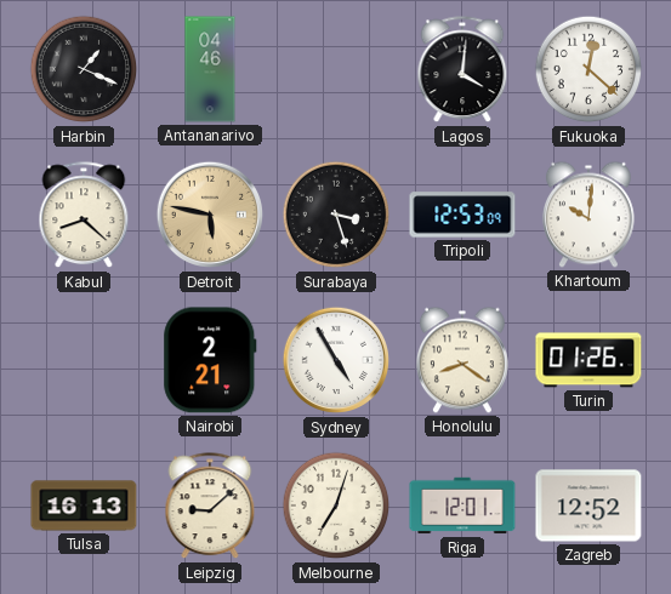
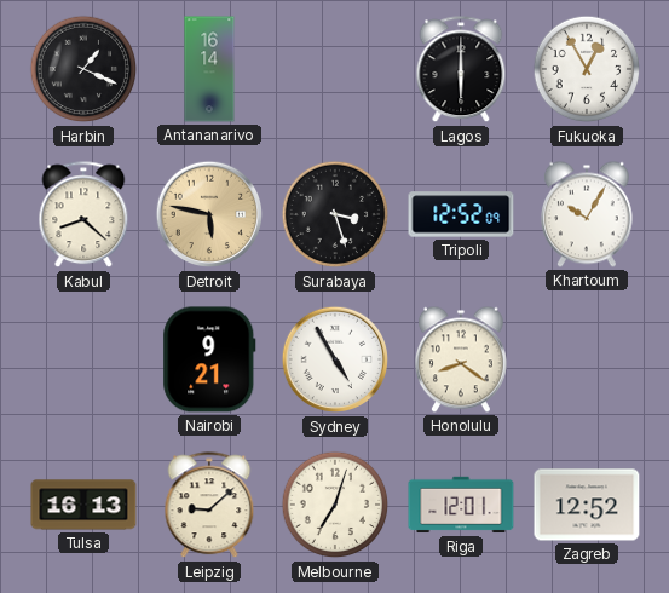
Antananarivo: 04:46 -> 16:14
Lagos: 4:01 -> 6:00
Fukuoka: 12:22 -> 12:55
Tripoli: 12:53 -> 12:52
Khartoum: 10:01 -> 10:05
Nairobi: 2:21 -> 9:21
Turin: 01:26 -> none
